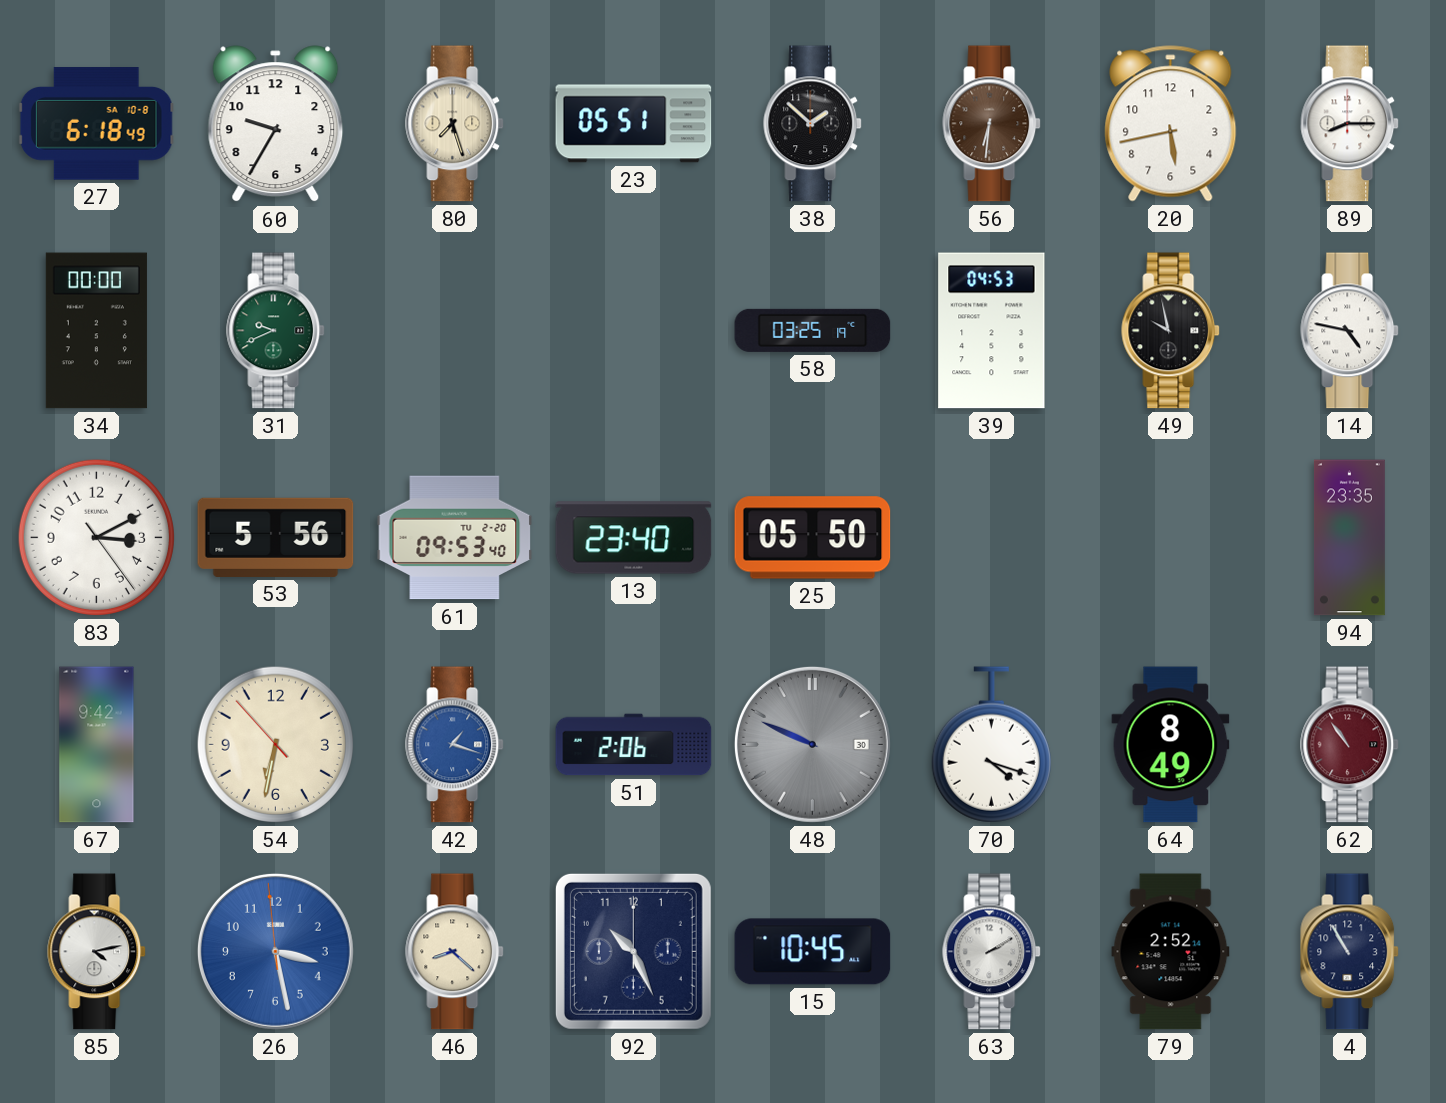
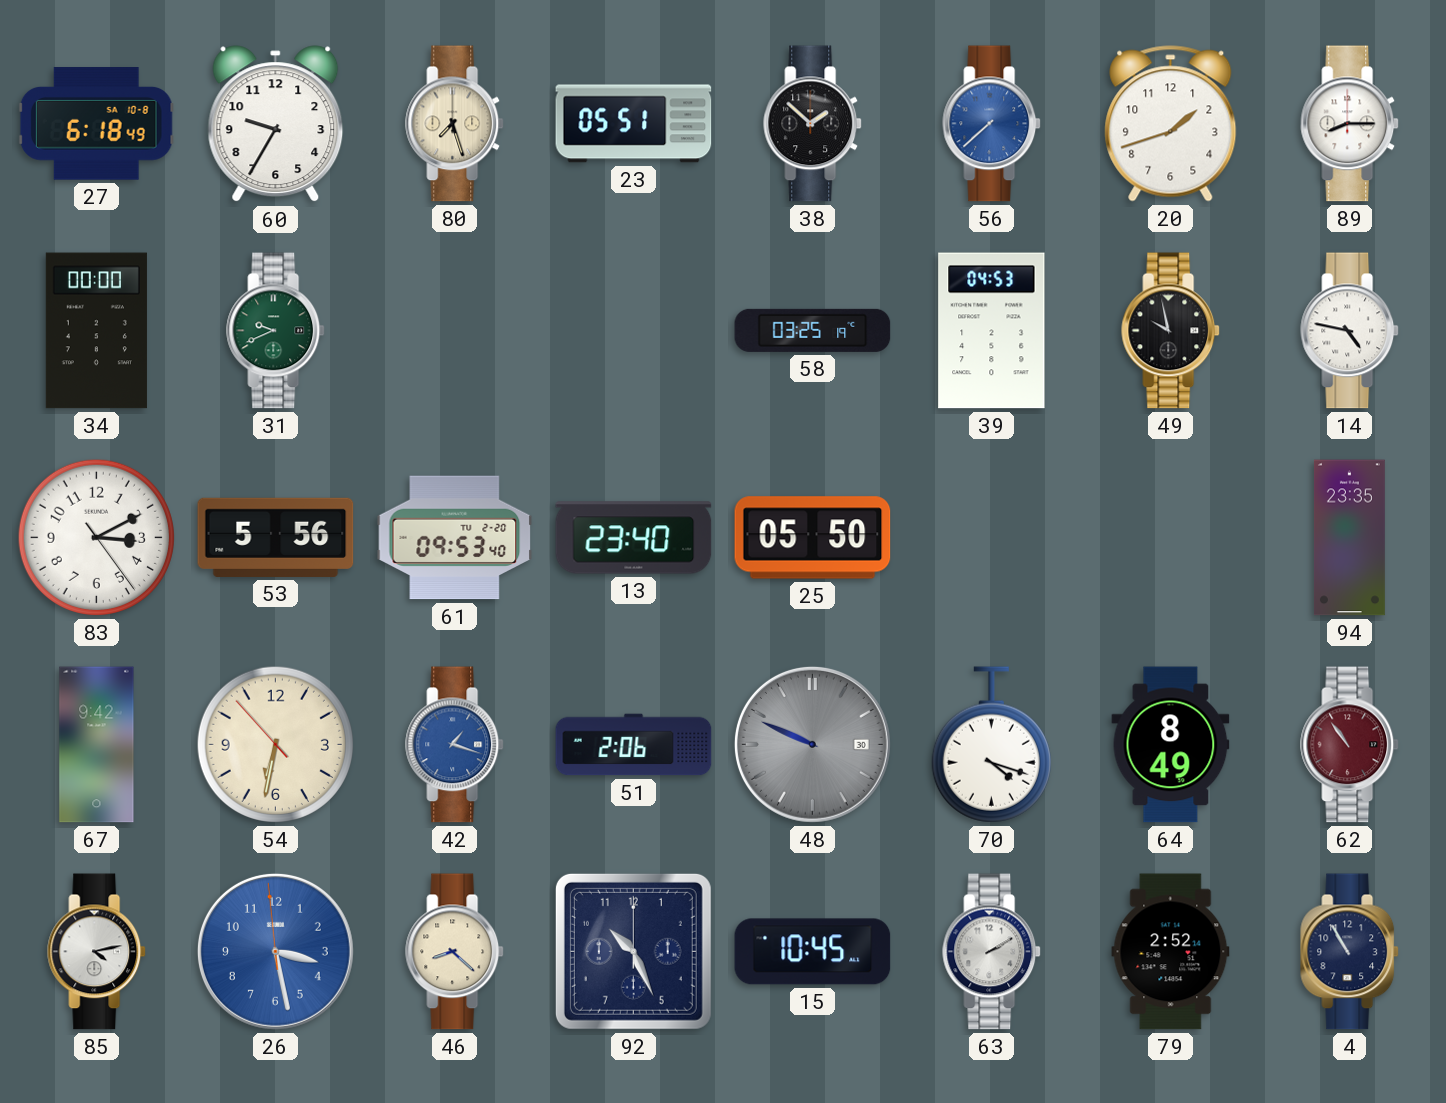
56: 6:31 -> 7:38
56 dial: brown -> blue
20: 5:43 -> 1:42
